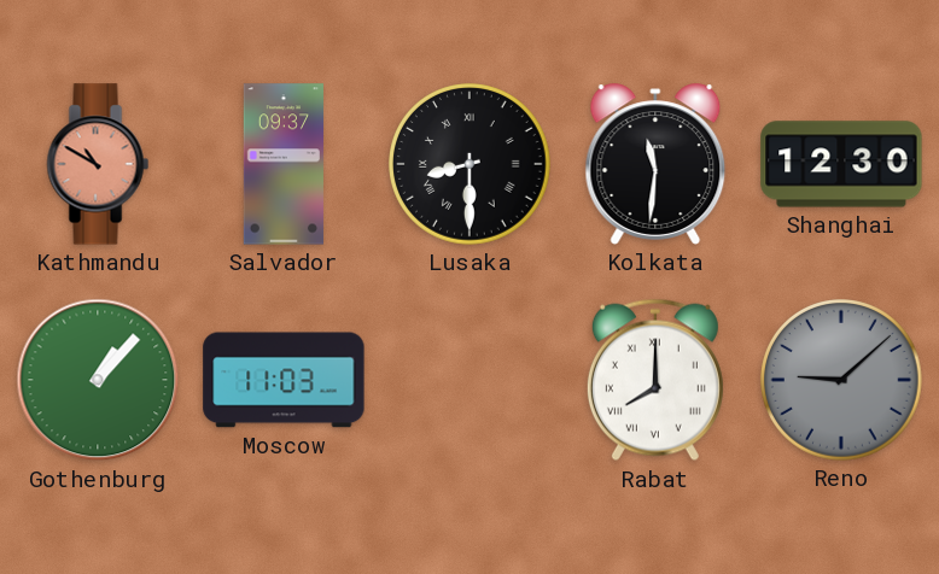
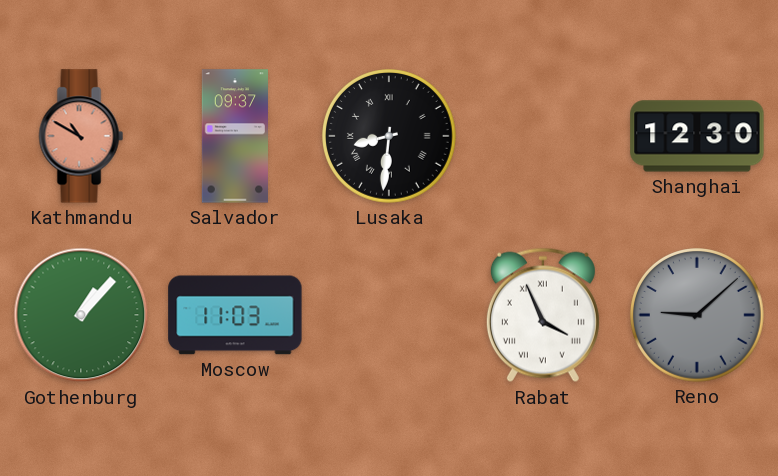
Lusaka: 8:30 -> 8:31
Kolkata: 11:31 -> none
Rabat: 8:00 -> 3:56
